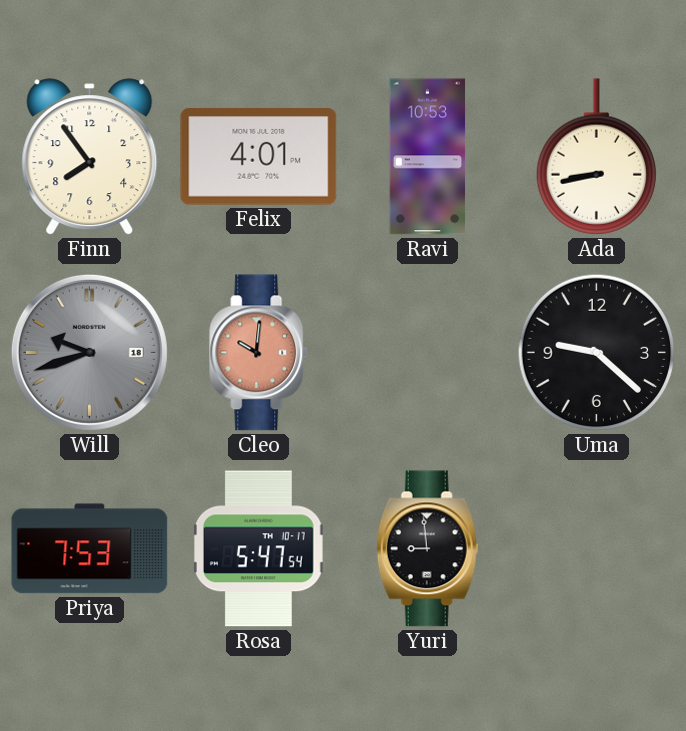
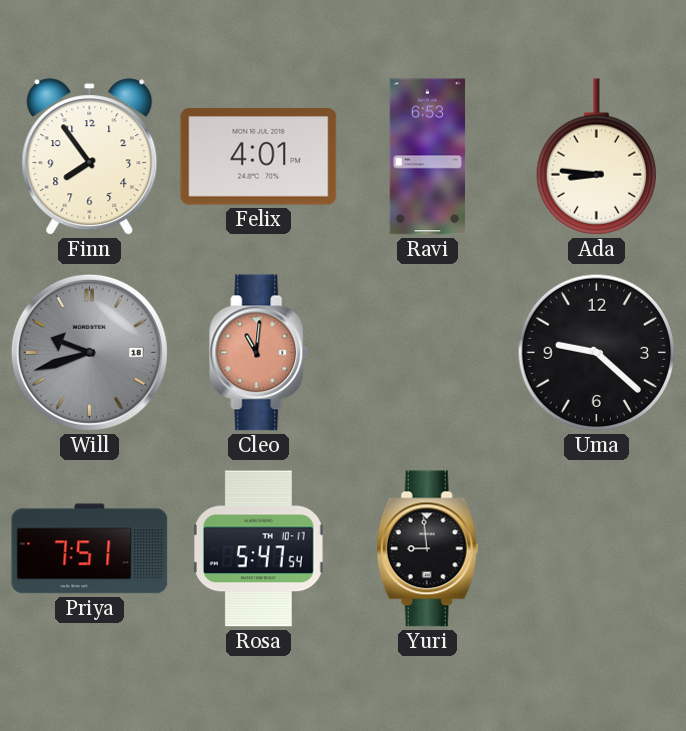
Ravi: 10:53 -> 6:53
Ada: 8:43 -> 8:46
Cleo: 10:01 -> 11:01
Priya: 7:53 -> 7:51
